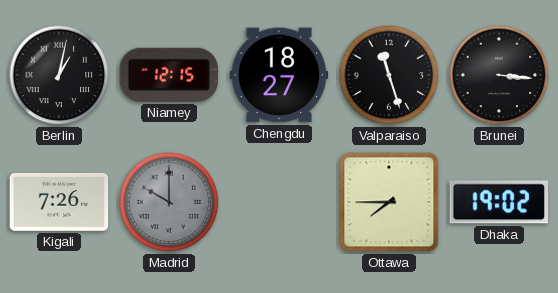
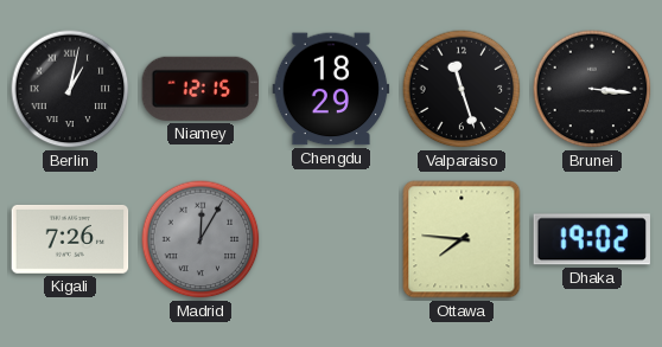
Chengdu: 18:27 -> 18:29
Madrid: 10:00 -> 12:05
Ottawa: 7:45 -> 7:46
